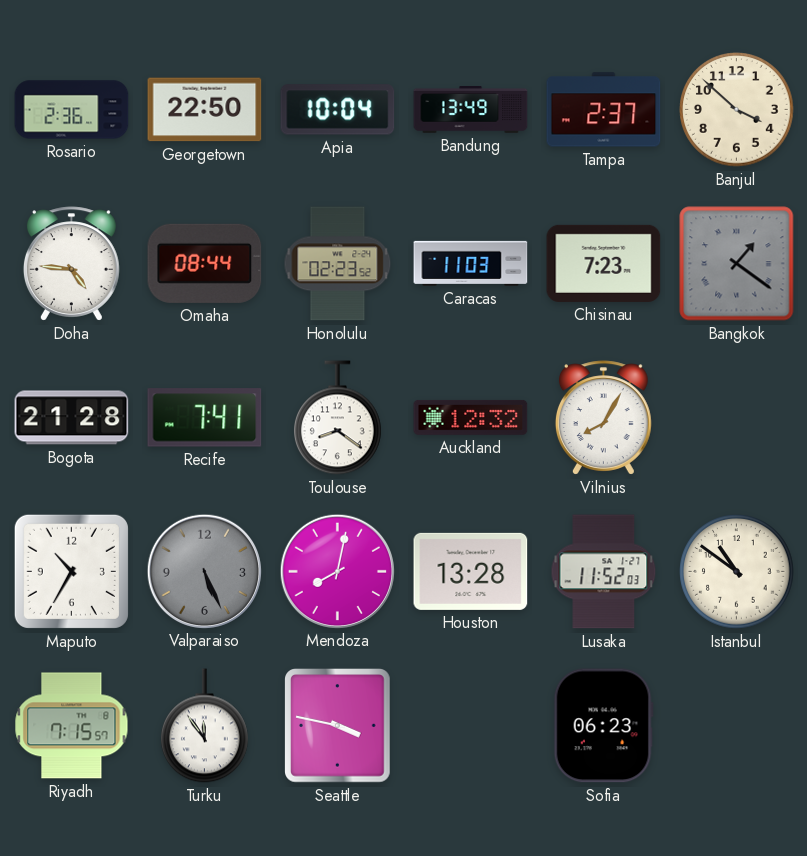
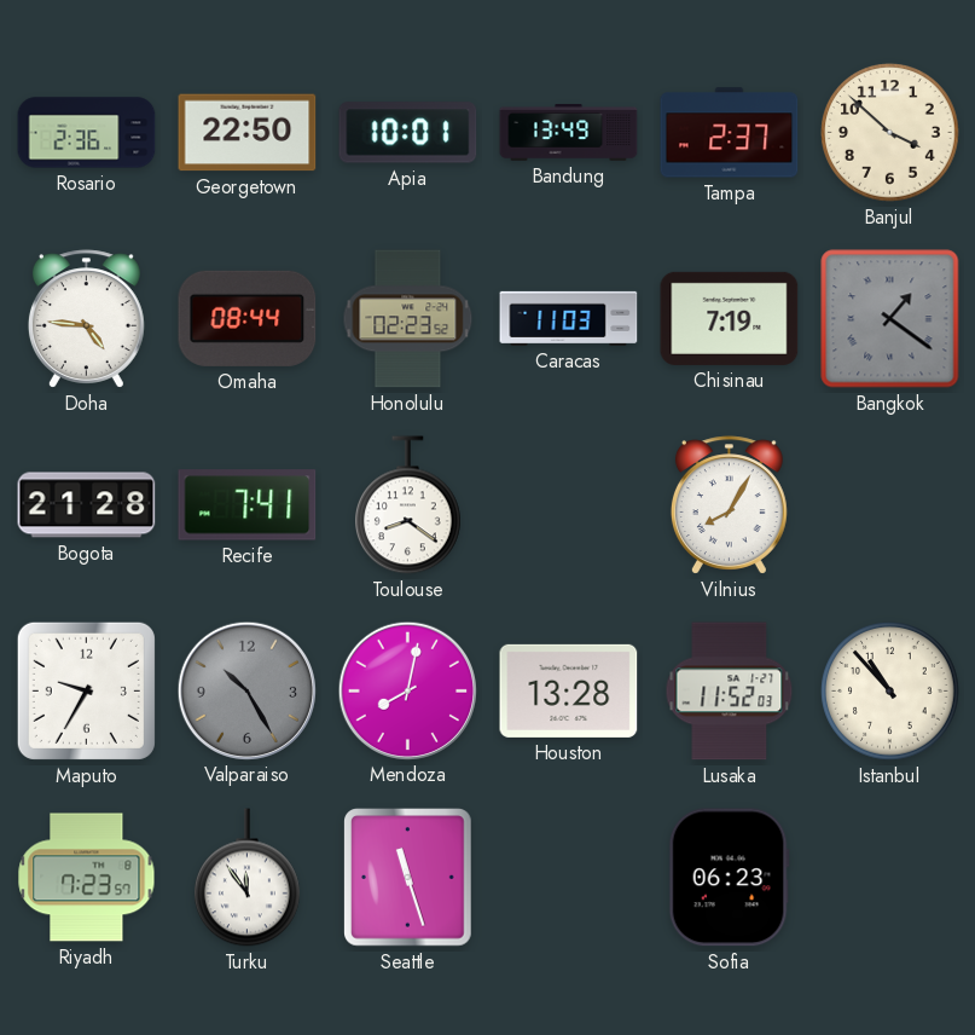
Apia: 10:04 -> 10:01
Chisinau: 7:23 -> 7:19
Auckland: 12:32 -> none
Maputo: 10:35 -> 9:35
Valparaiso: 5:26 -> 10:25
Istanbul: 10:51 -> 10:53
Riyadh: 7:15 -> 7:23
Seattle: 3:47 -> 11:27
